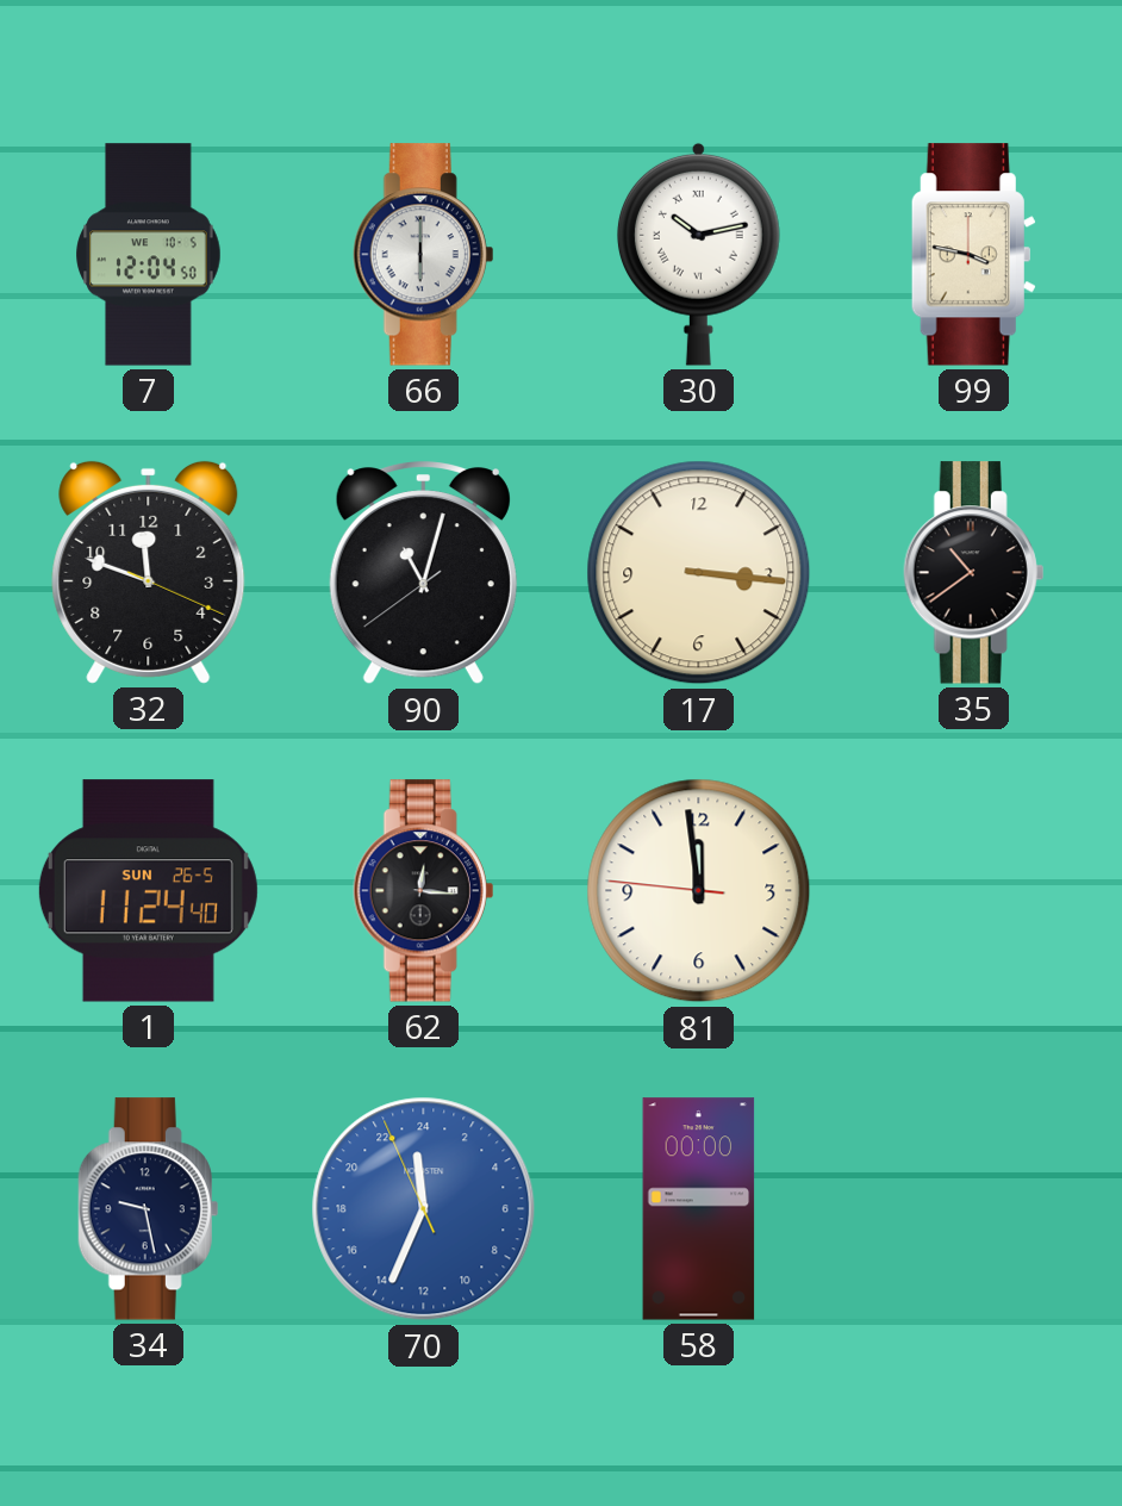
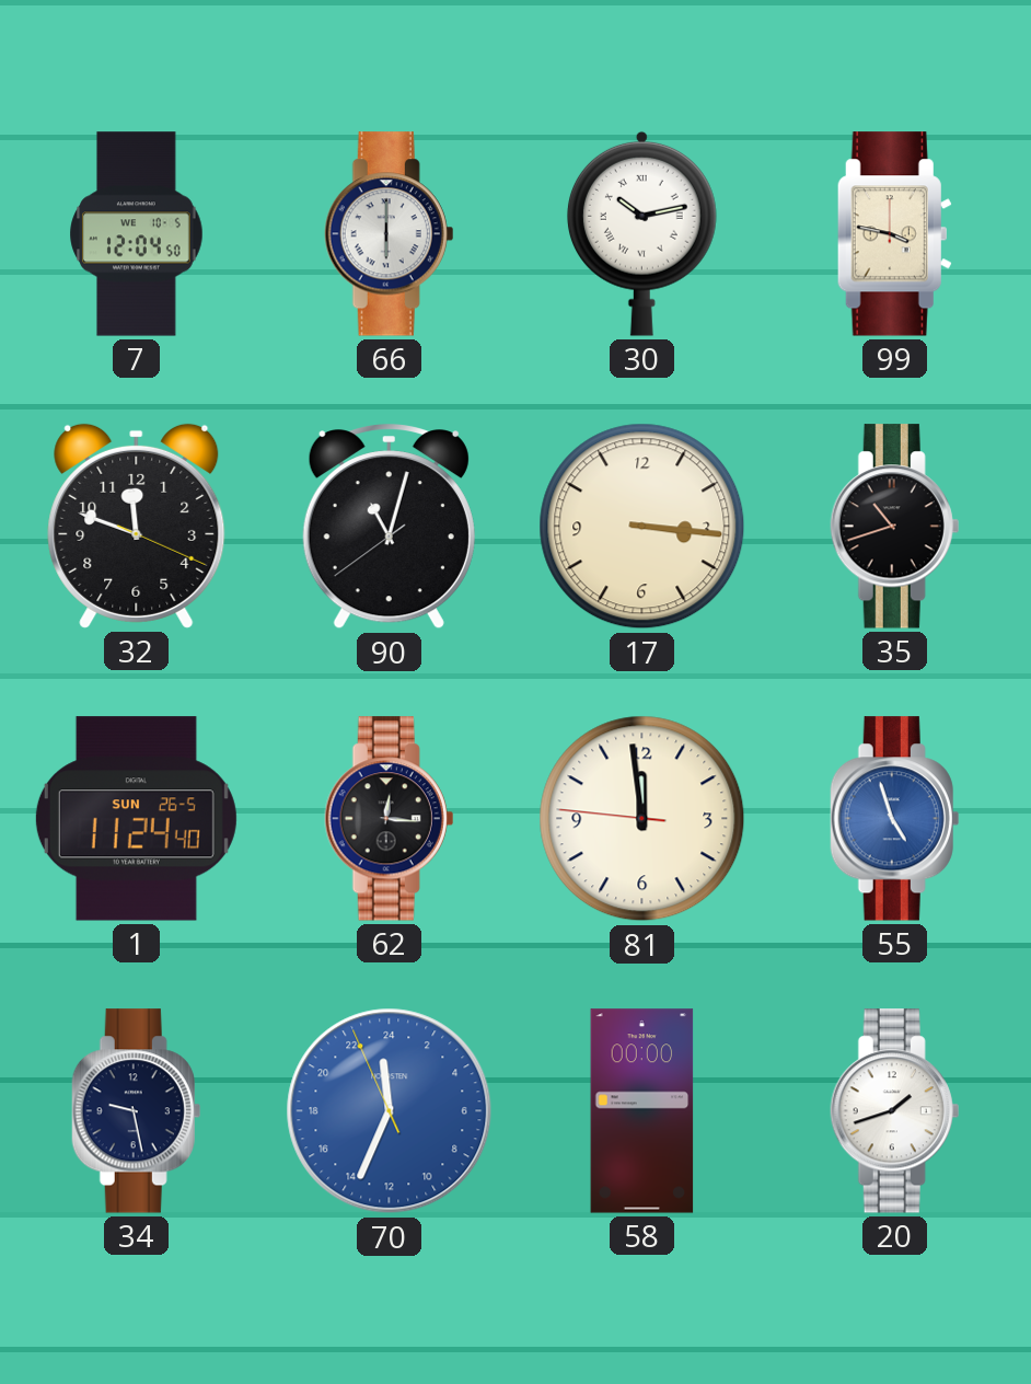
35: 10:39 -> 10:42
55: none -> 4:57
20: none -> 1:42
